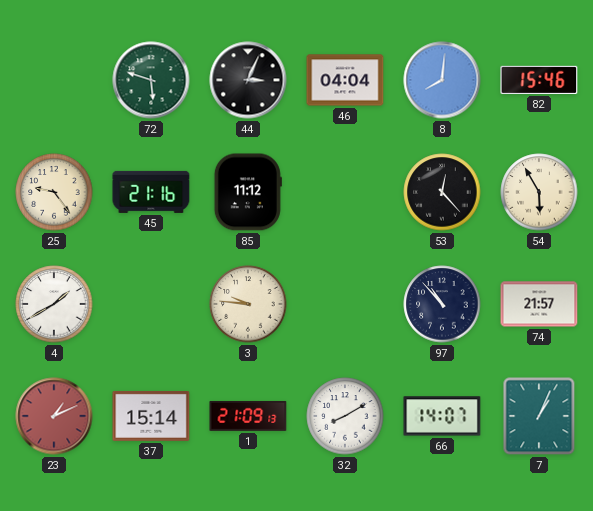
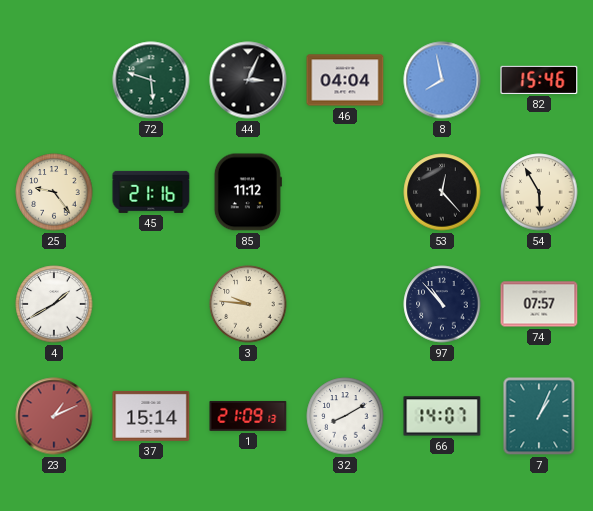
8: 8:01 -> 7:58
74: 21:57 -> 07:57
